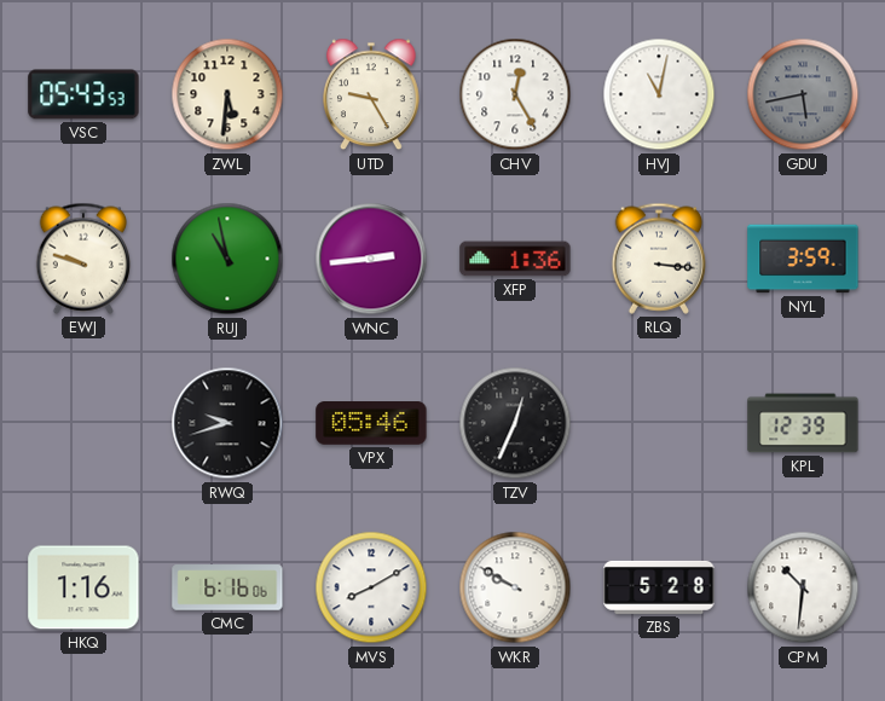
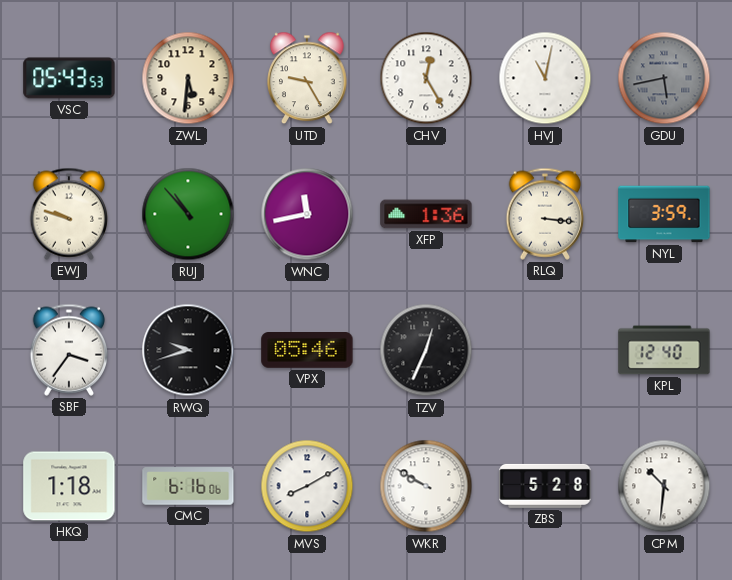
RUJ: 10:58 -> 10:53
WNC: 2:44 -> 11:43
SBF: none -> 3:36
KPL: 12:39 -> 12:40
HKQ: 1:16 -> 1:18
